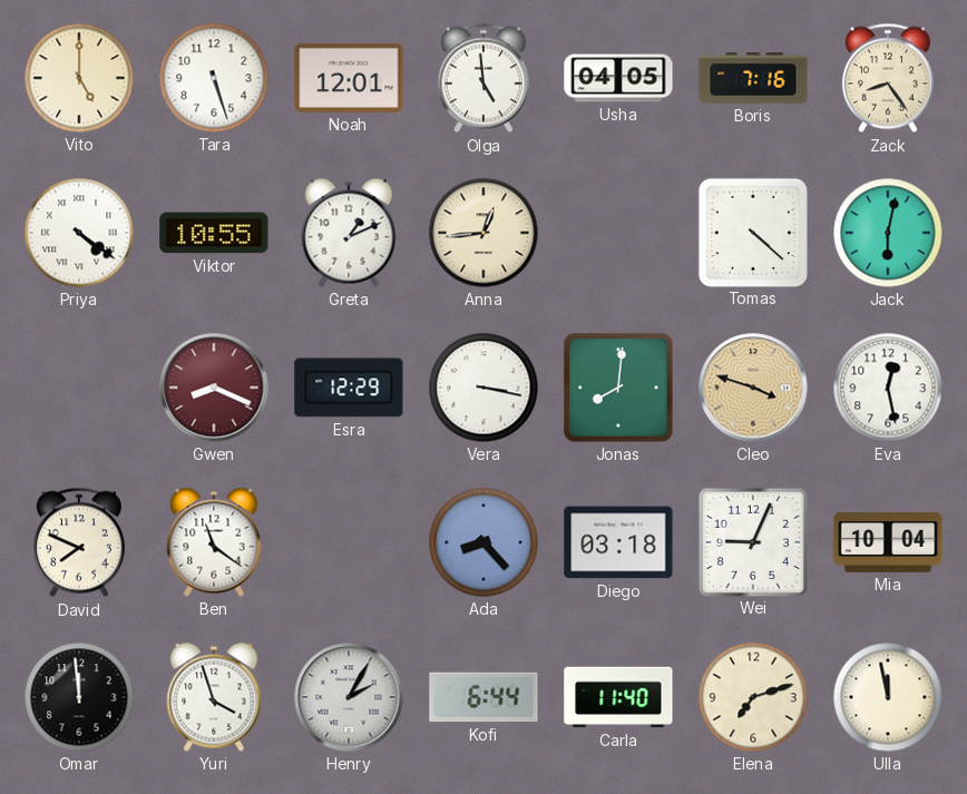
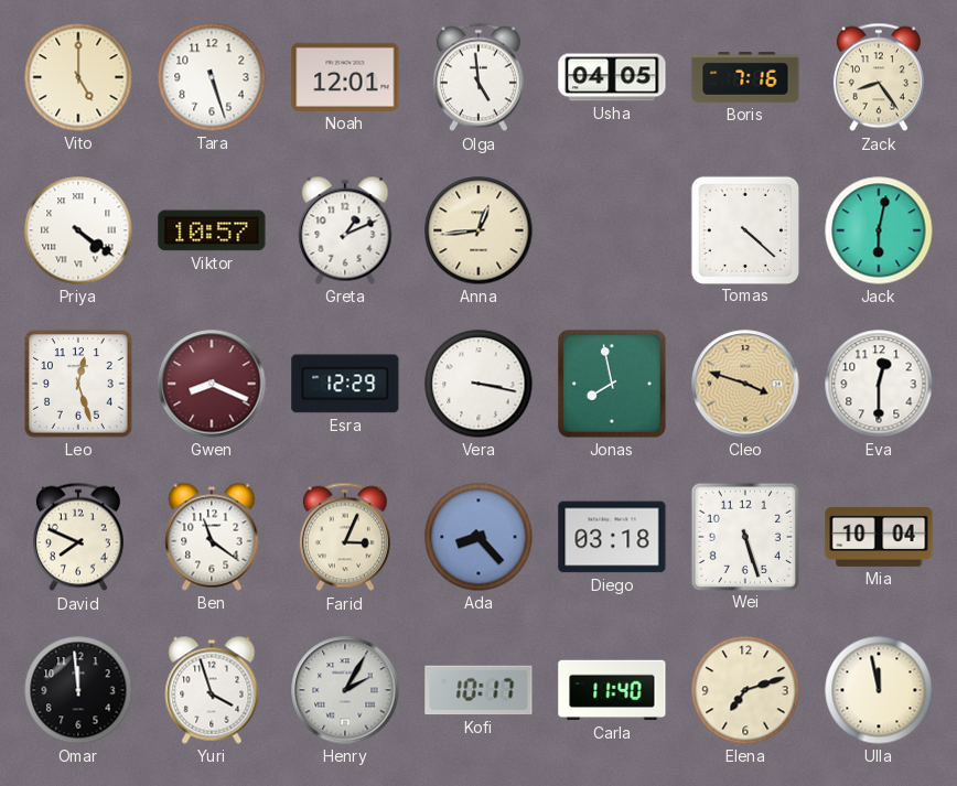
Viktor: 10:55 -> 10:57
Leo: none -> 12:27
Jonas: 8:01 -> 7:58
Eva: 12:28 -> 12:30
Farid: none -> 3:04
Wei: 9:04 -> 5:27
Kofi: 6:44 -> 10:17
